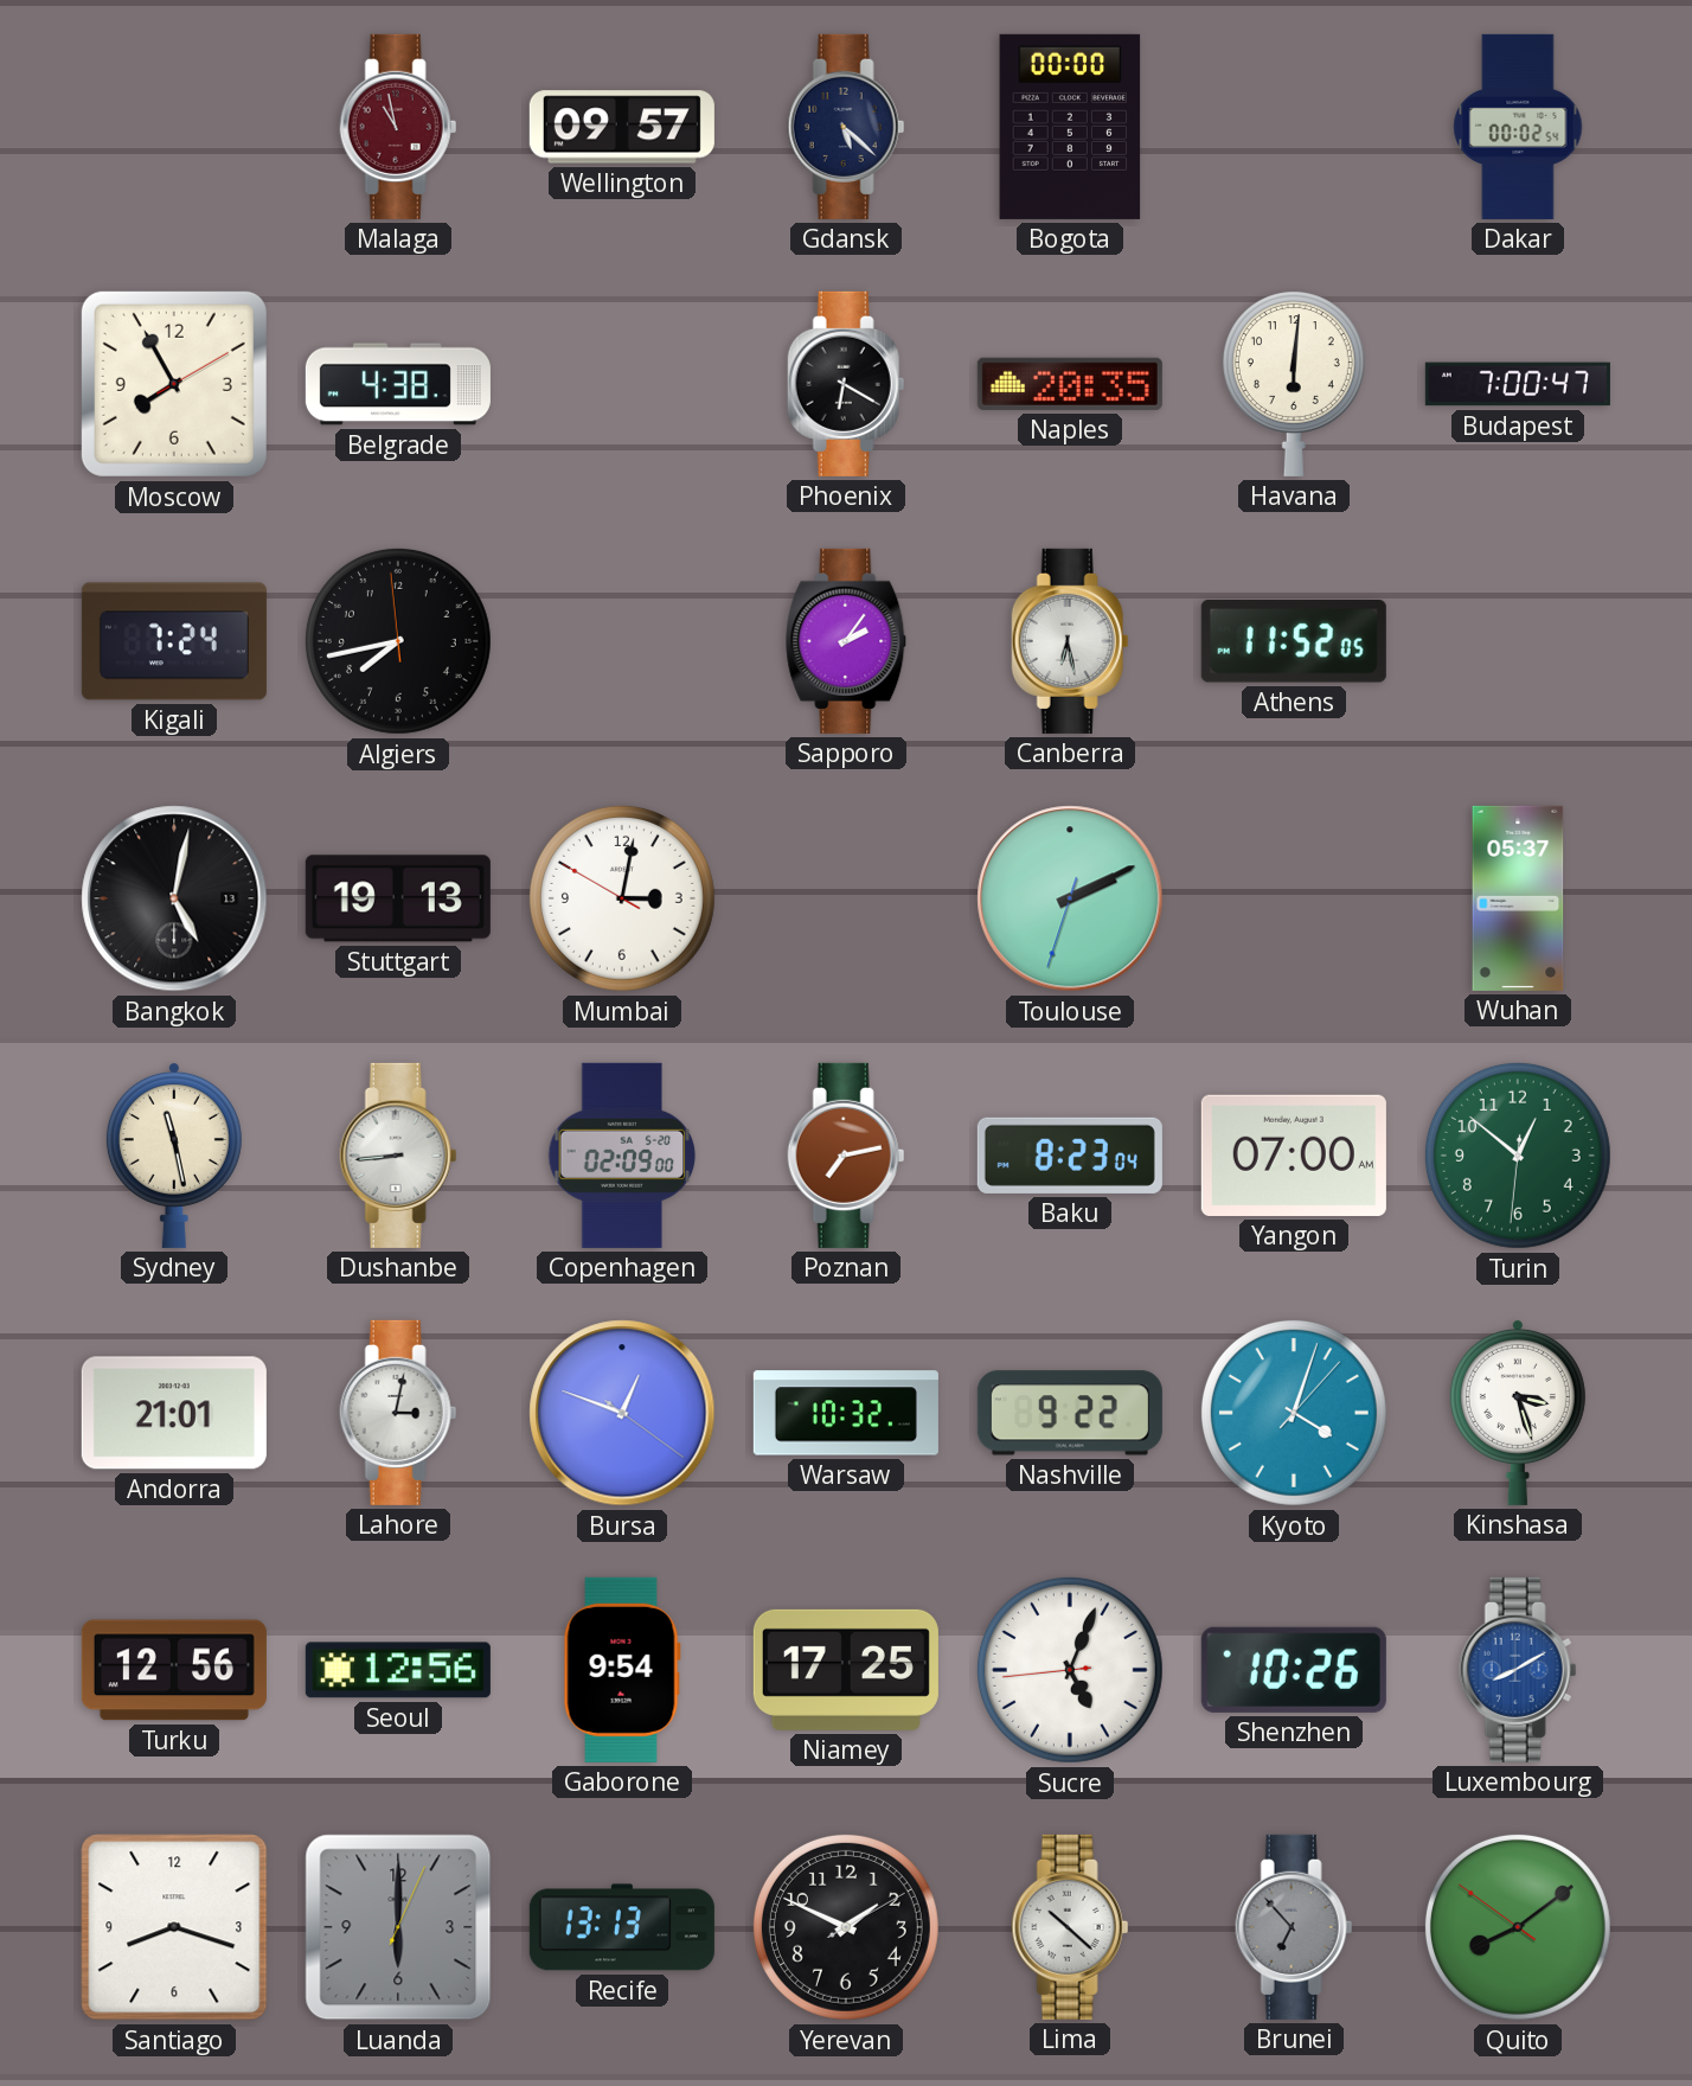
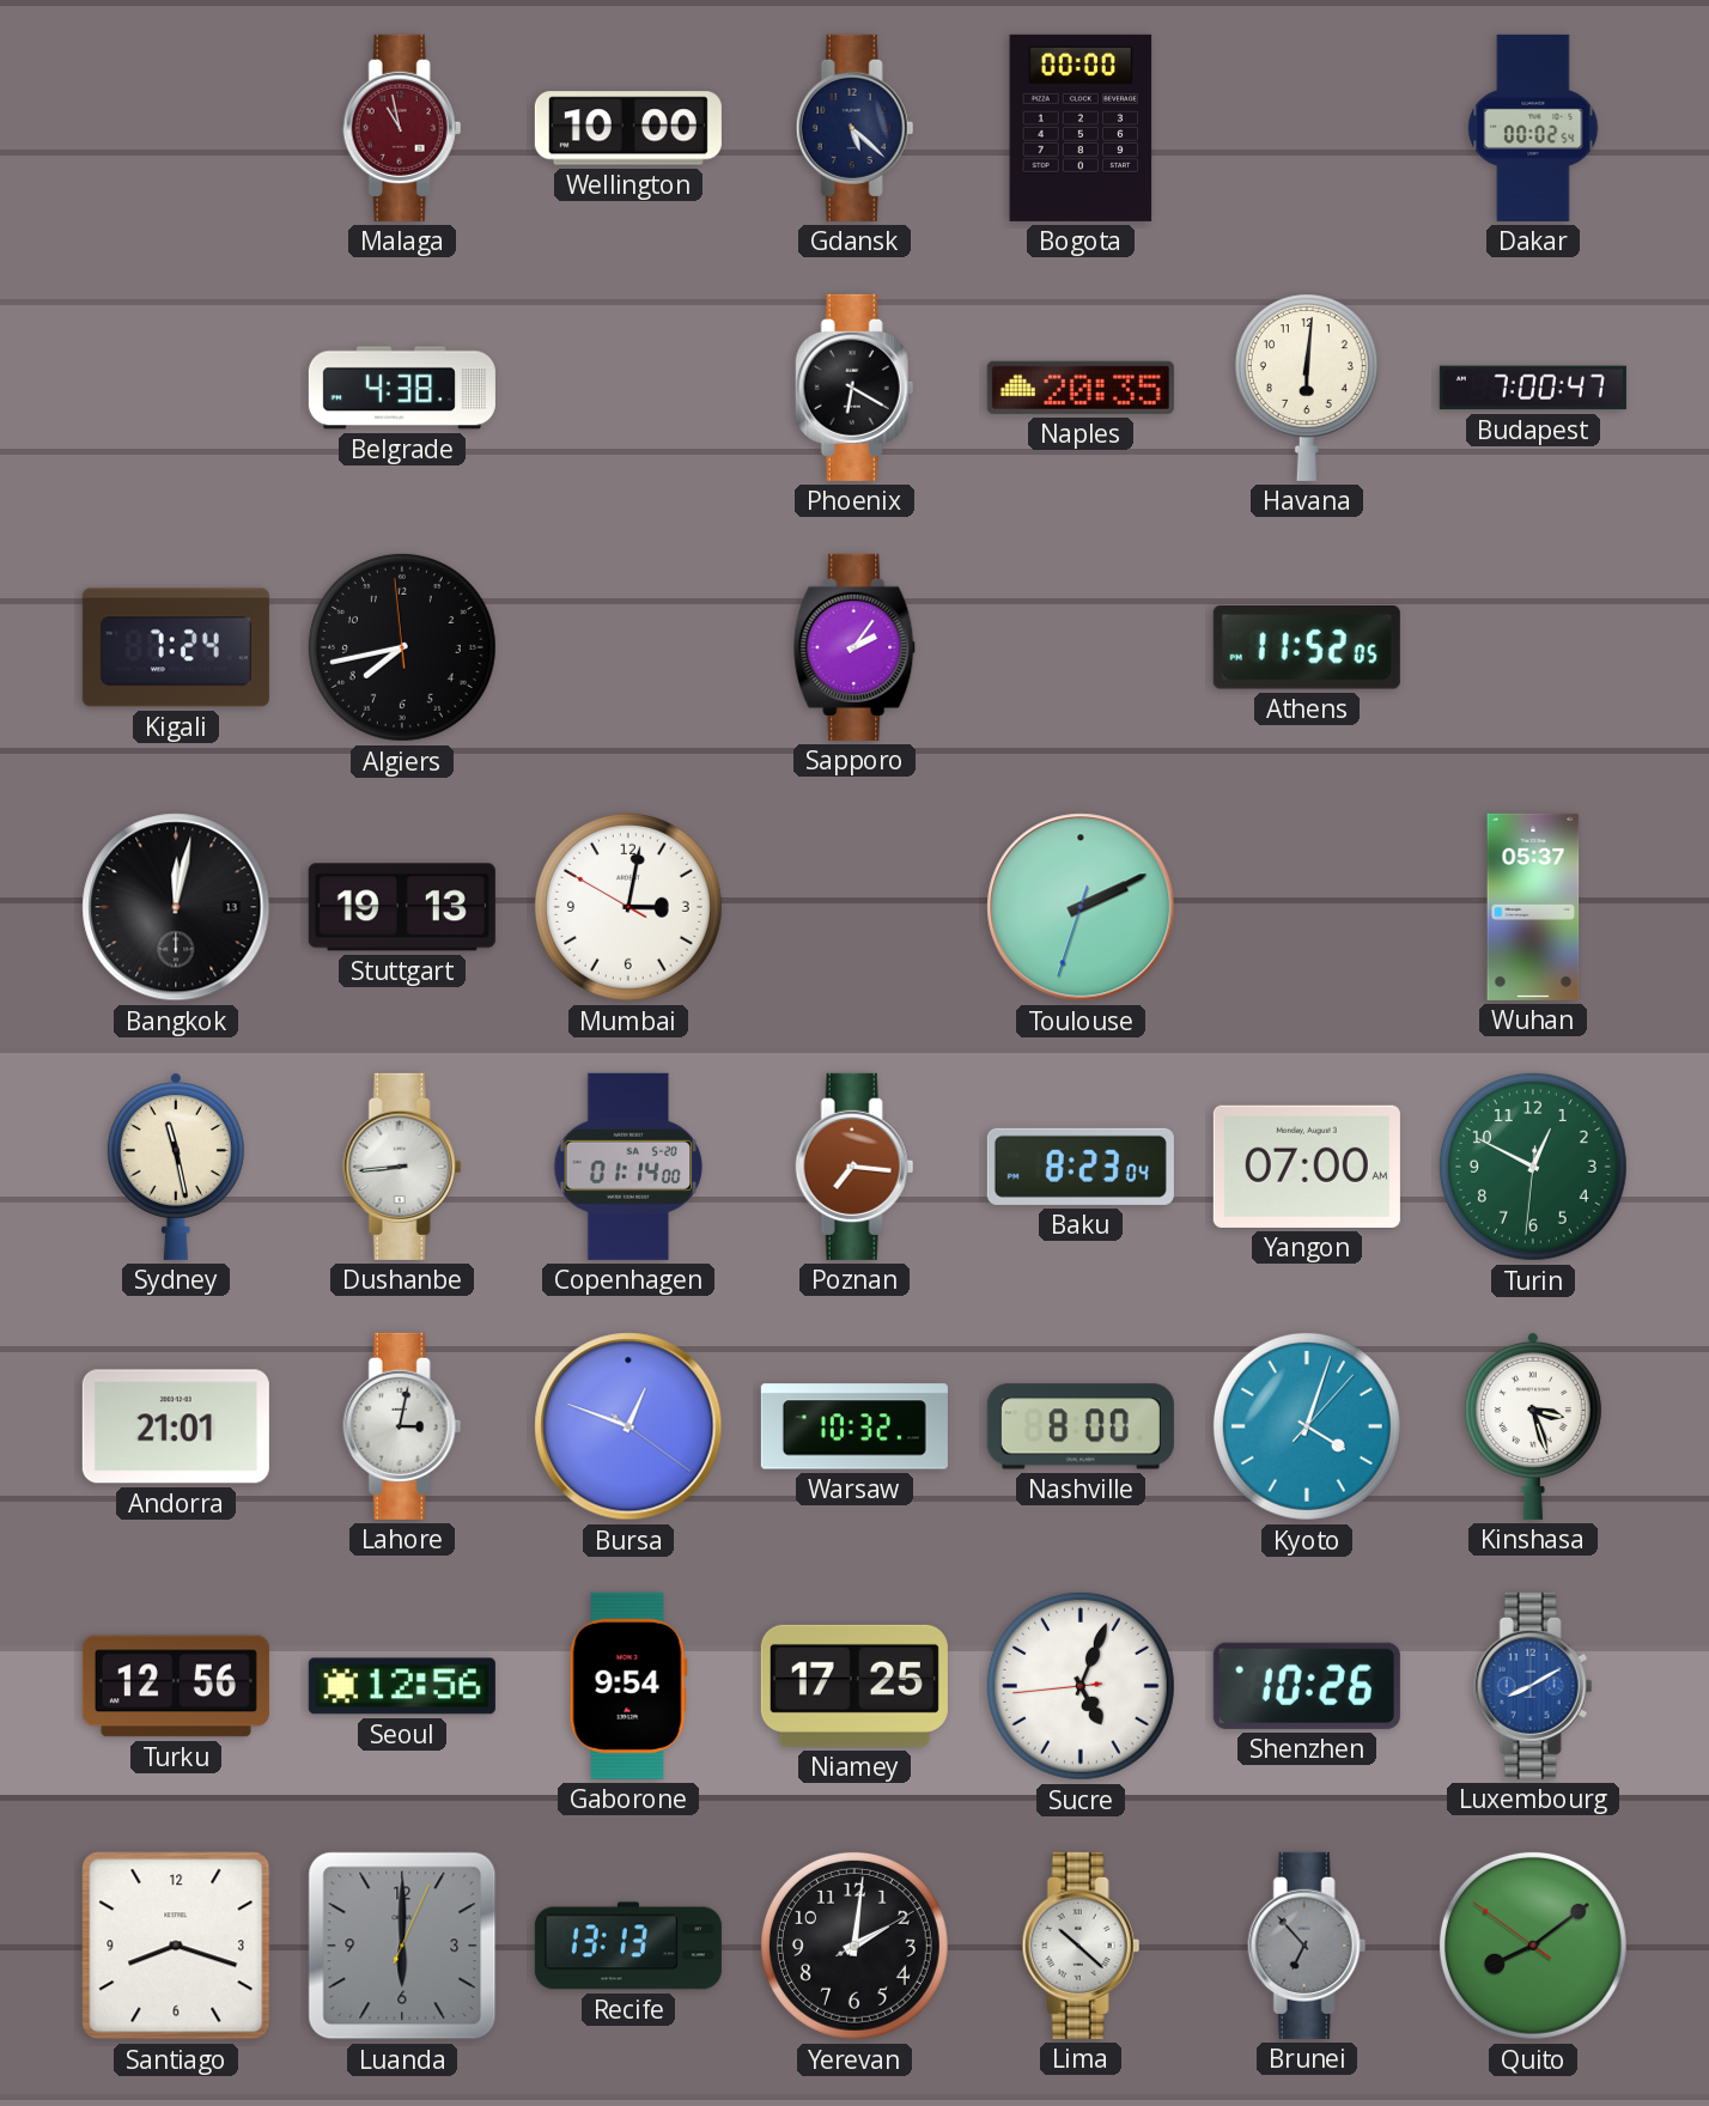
Wellington: 09:57 -> 10:00
Moscow: 7:55 -> none
Canberra: 6:28 -> none
Bangkok: 5:02 -> 12:02
Copenhagen: 02:09 -> 01:14
Poznan: 7:13 -> 7:16
Turin: 12:51 -> 12:49
Nashville: 9:22 -> 8:00
Yerevan: 1:49 -> 2:01
